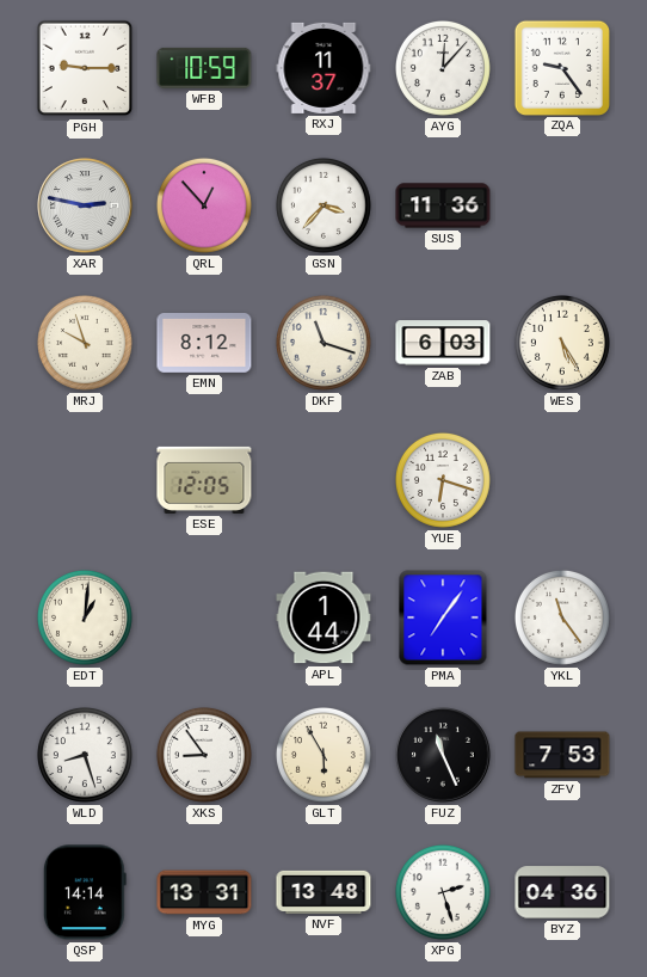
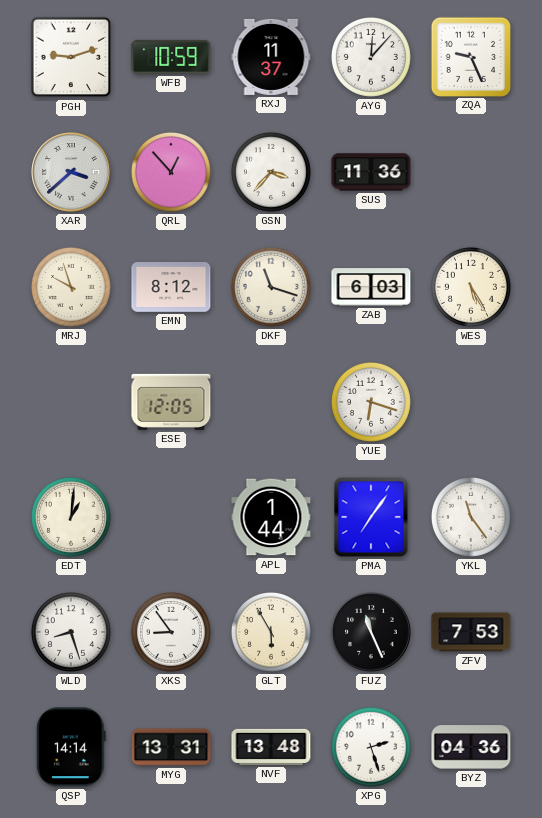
PGH: 9:15 -> 9:12
ZQA: 9:24 -> 9:26
XAR: 2:47 -> 3:38
